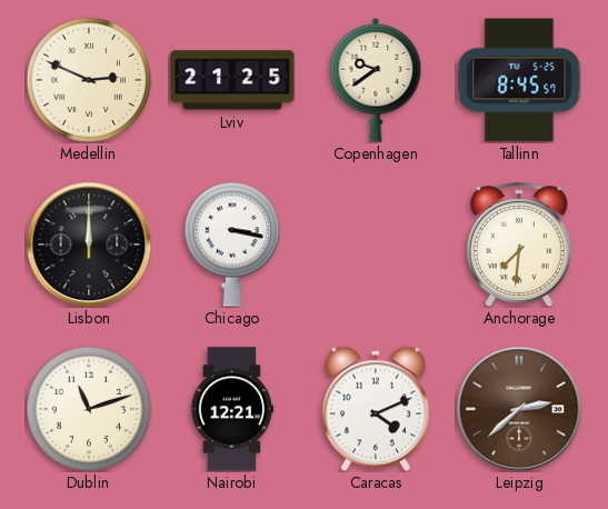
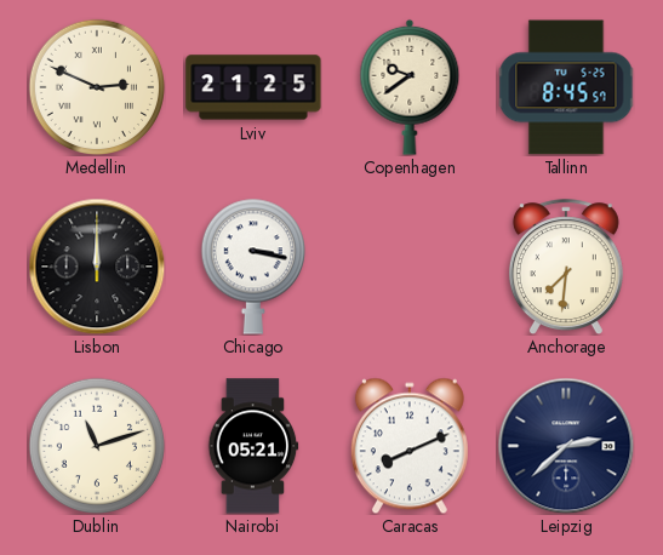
Nairobi: 12:21 -> 05:21
Caracas: 4:11 -> 8:11
Leipzig dial: brown -> navy
